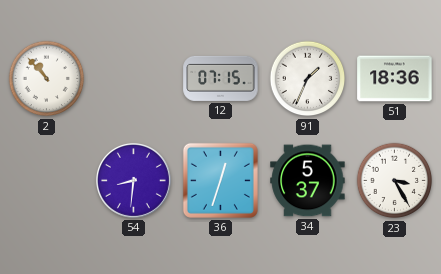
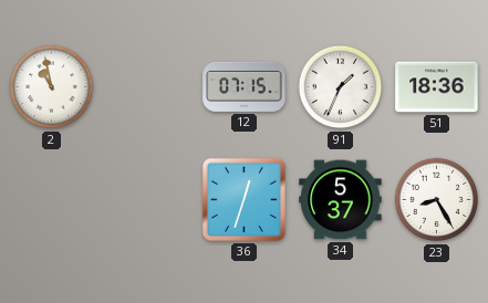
2: 10:53 -> 10:58
54: 8:31 -> none
23: 3:25 -> 8:25
